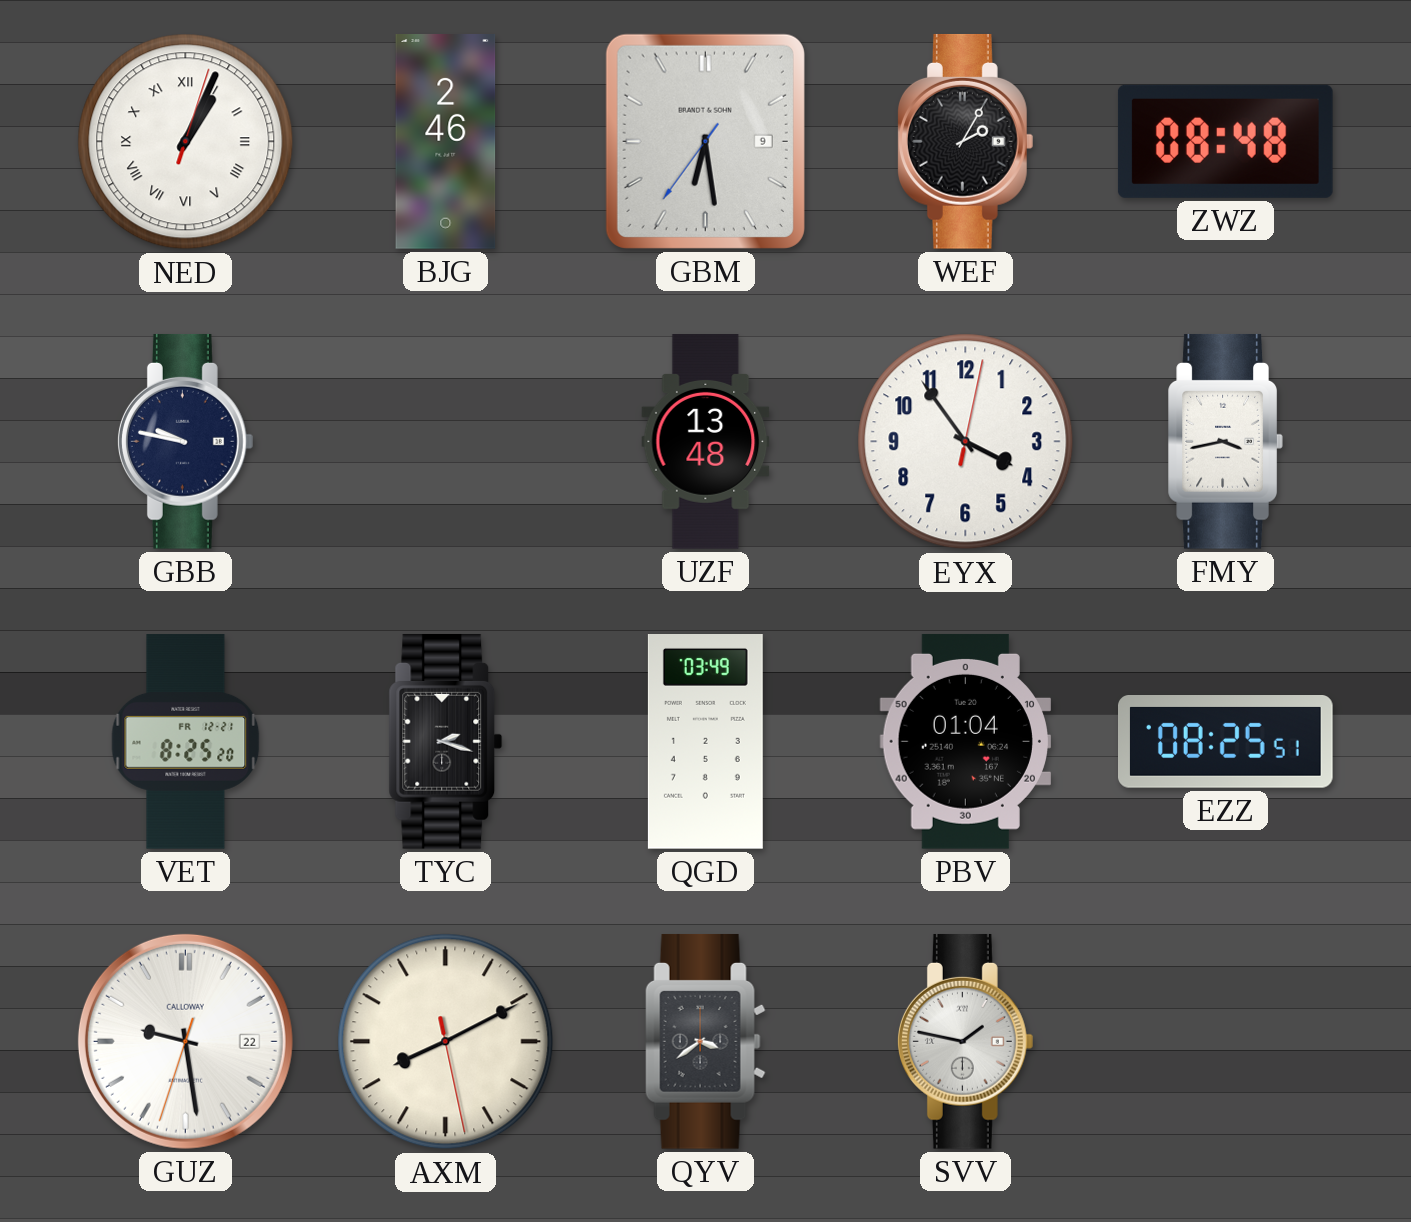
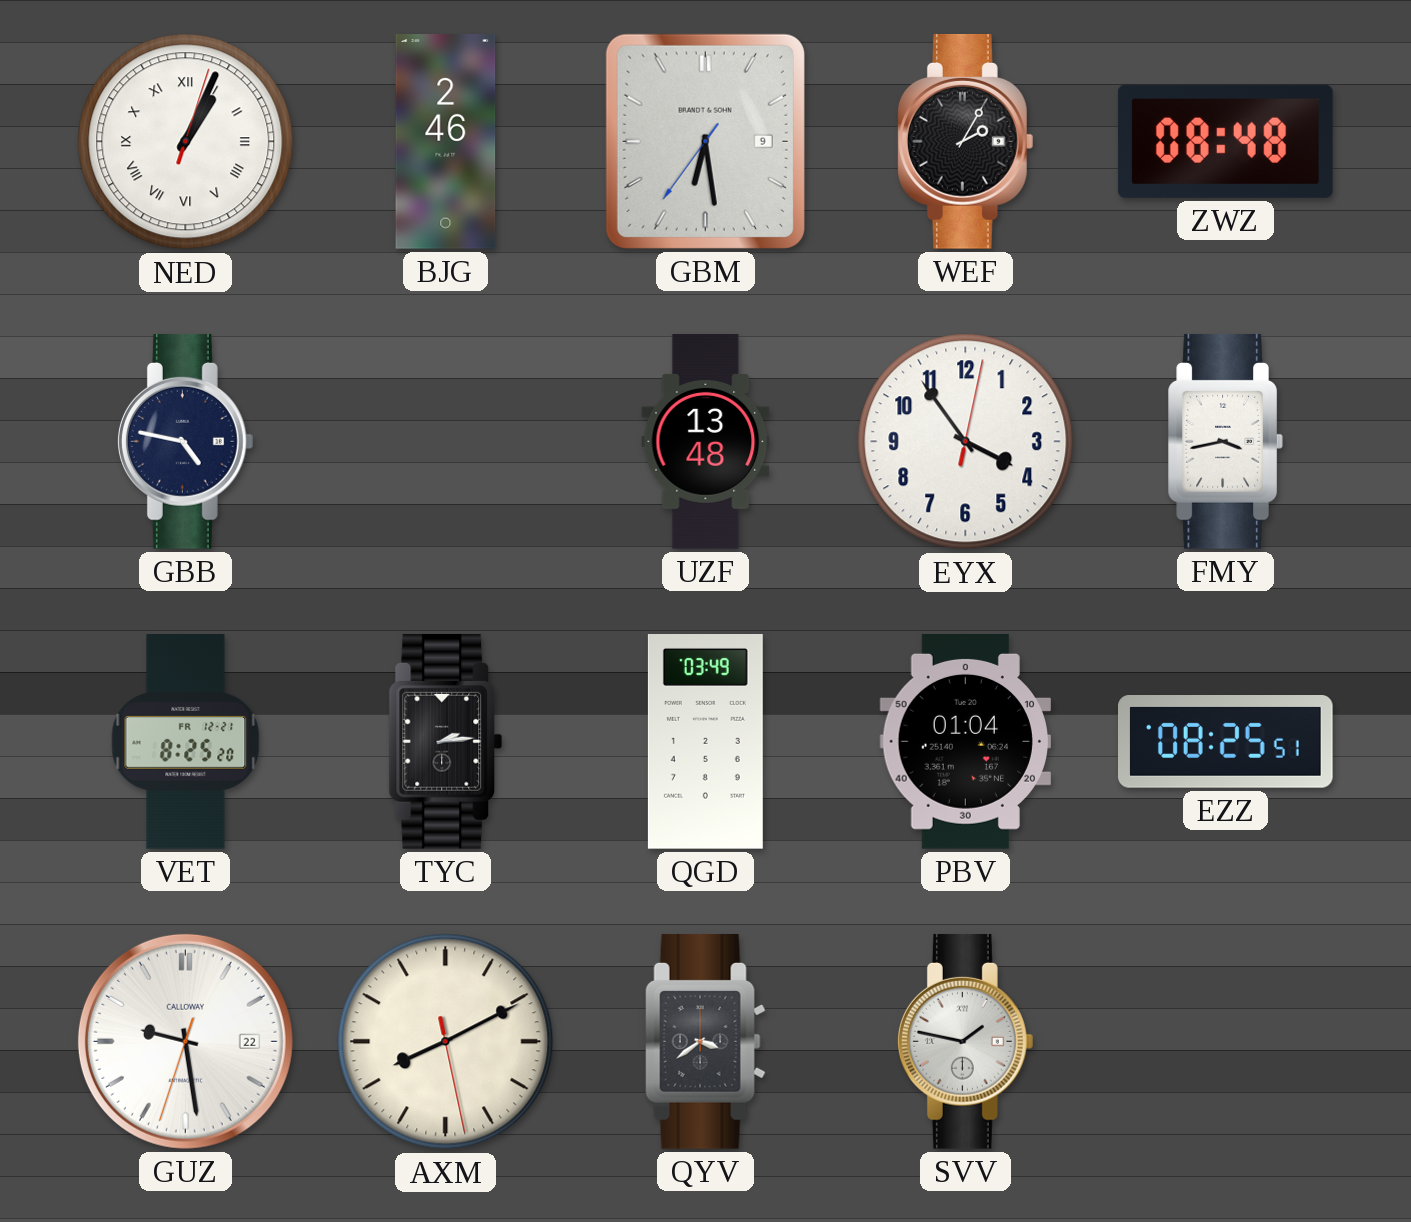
GBB: 9:47 -> 4:47
TYC: 2:18 -> 2:14
